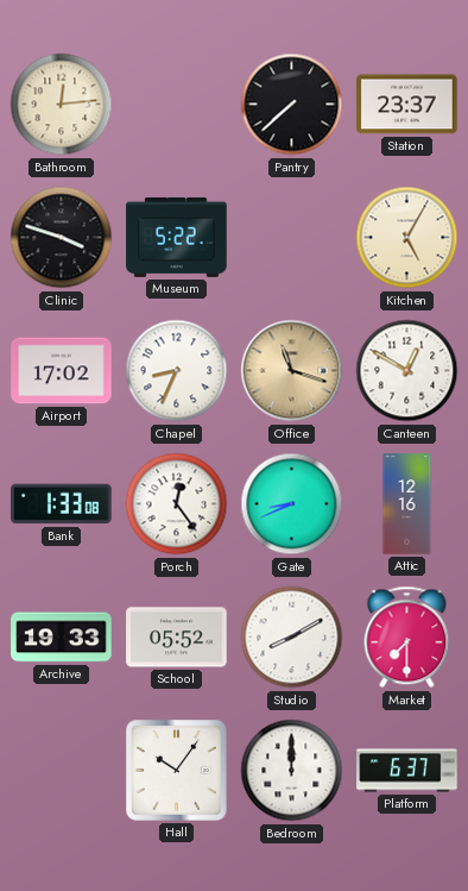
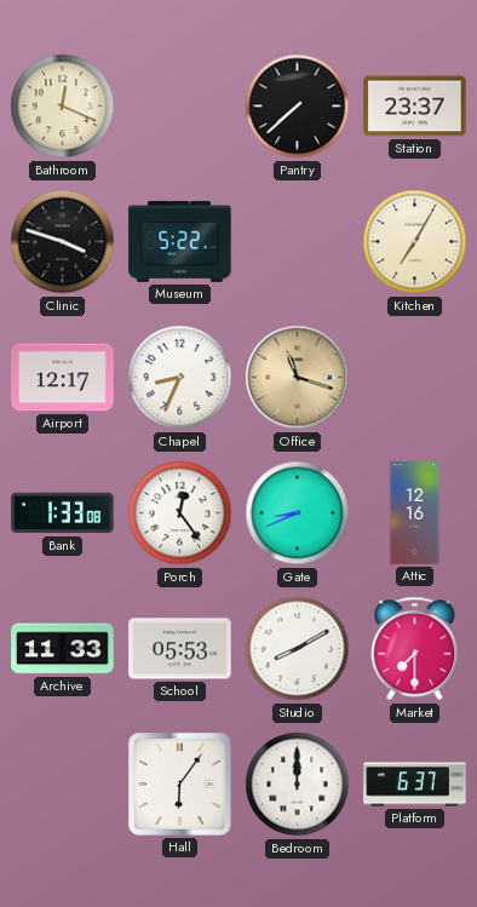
Bathroom: 12:14 -> 12:19
Kitchen: 5:05 -> 7:05
Airport: 17:02 -> 12:17
Canteen: 12:50 -> none
Archive: 19:33 -> 11:33
School: 05:52 -> 05:53
Hall: 10:06 -> 6:06
